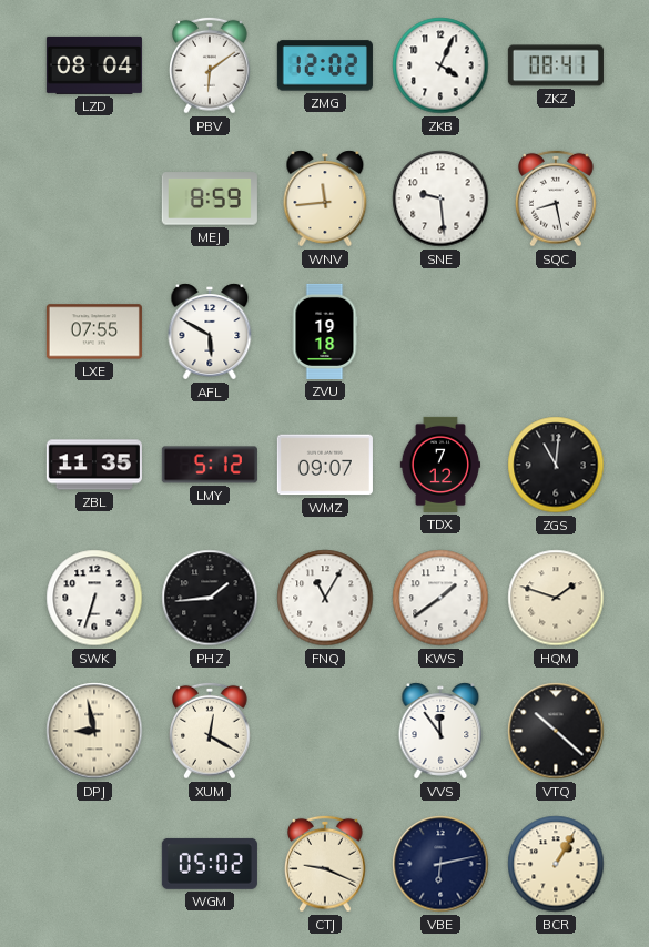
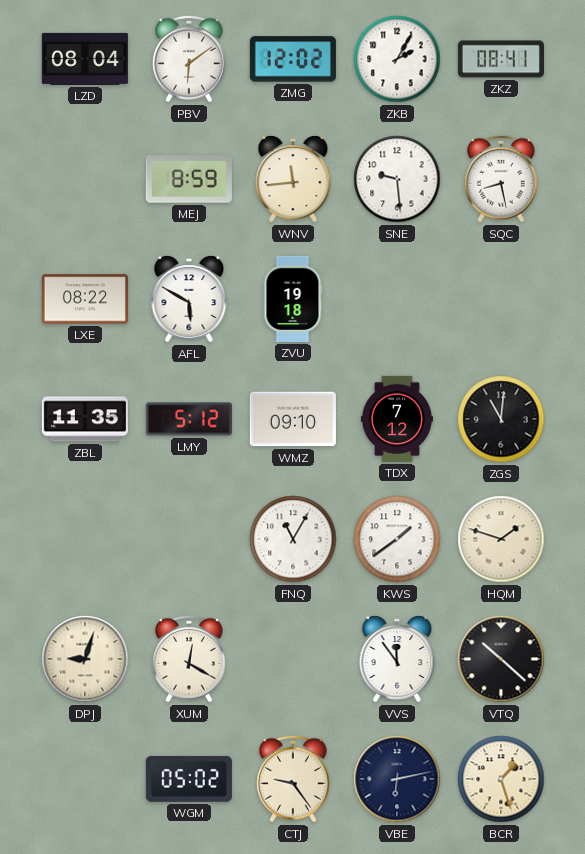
ZKB: 4:04 -> 2:05
LXE: 07:55 -> 08:22
WMZ: 09:07 -> 09:10
SWK: 6:33 -> none
PHZ: 1:44 -> none
DPJ: 8:58 -> 9:03
CTJ: 9:19 -> 9:24
BCR: 1:05 -> 1:27
